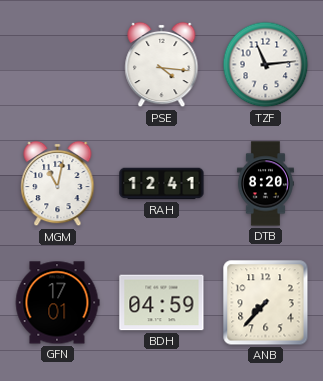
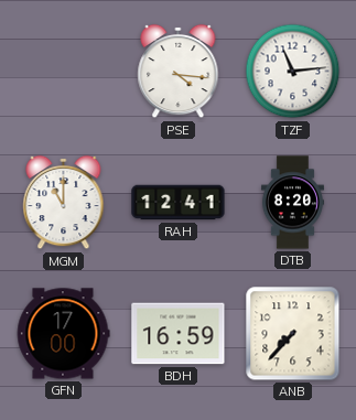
MGM: 11:02 -> 11:00
GFN: 17:01 -> 17:00
BDH: 04:59 -> 16:59
